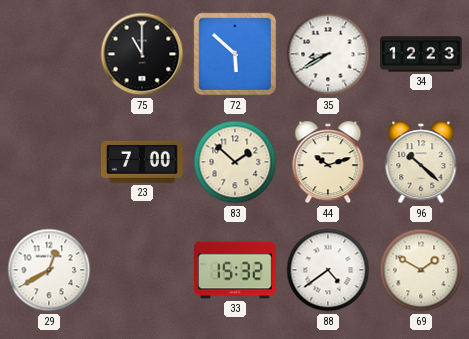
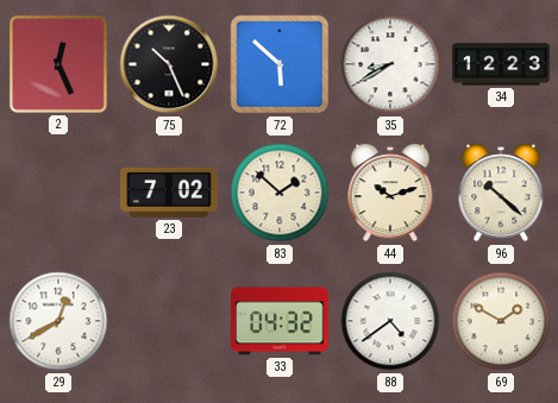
2: none -> 12:26
75: 11:00 -> 10:26
23: 7:00 -> 7:02
33: 15:32 -> 04:32
